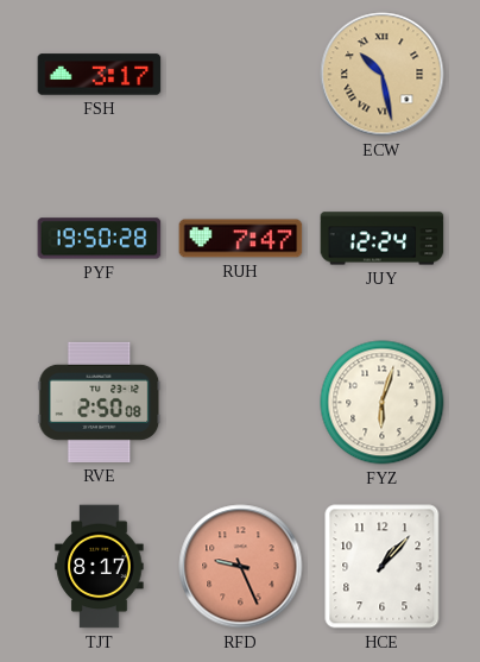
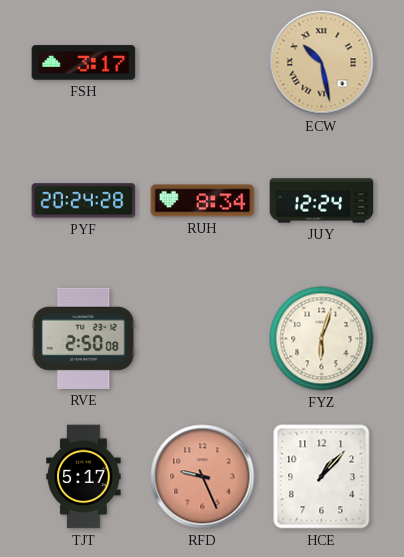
PYF: 19:50 -> 20:24
RUH: 7:47 -> 8:34
TJT: 8:17 -> 5:17
